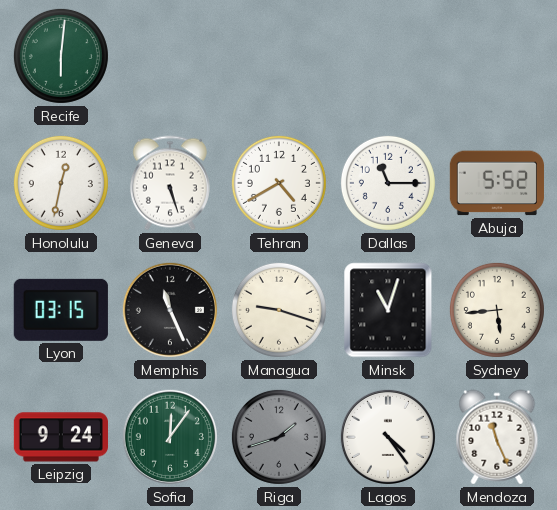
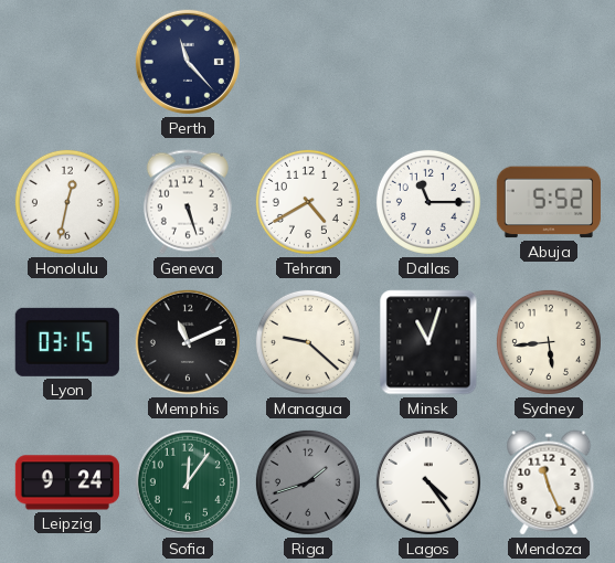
Recife: 6:01 -> none
Perth: none -> 11:23
Memphis: 11:26 -> 11:11
Managua: 9:18 -> 9:22
